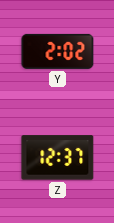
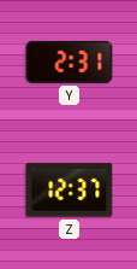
Y: 2:02 -> 2:31
